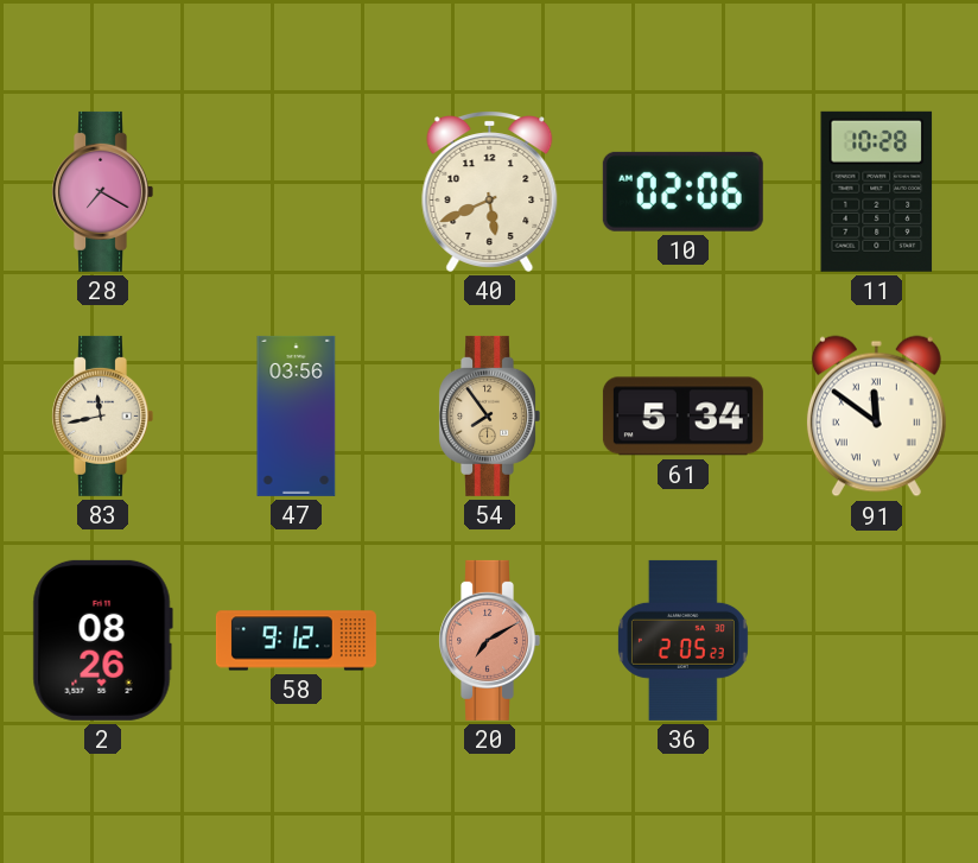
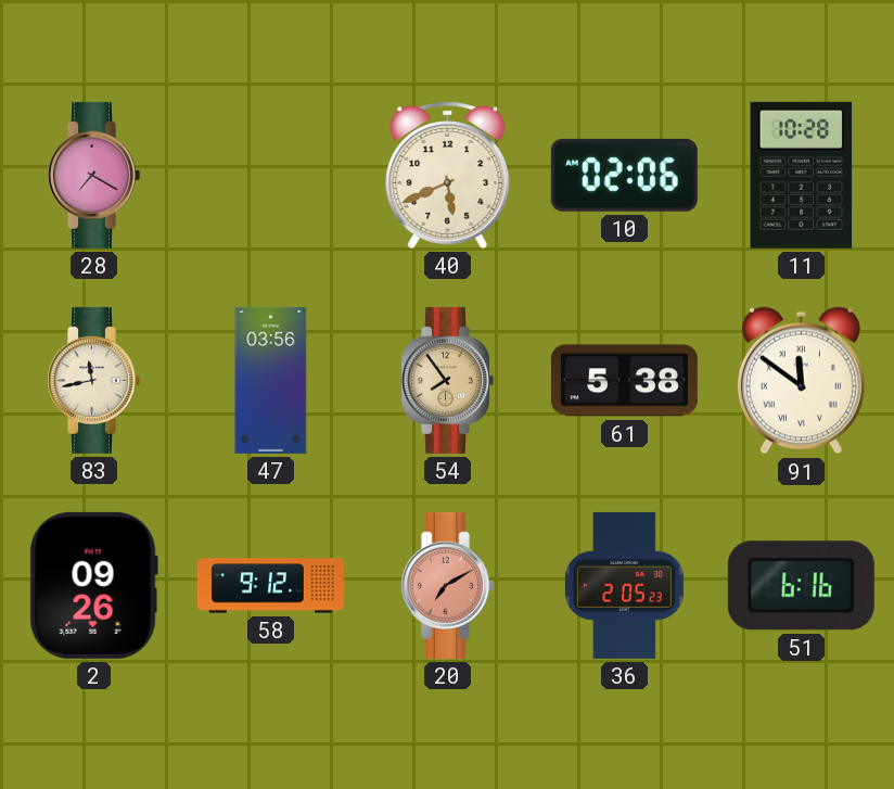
61: 5:34 -> 5:38
2: 08:26 -> 09:26
51: none -> 6:16
